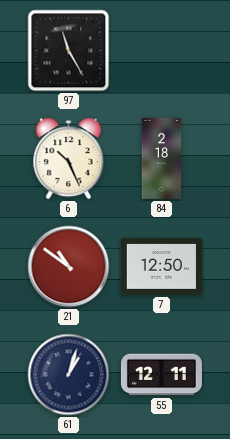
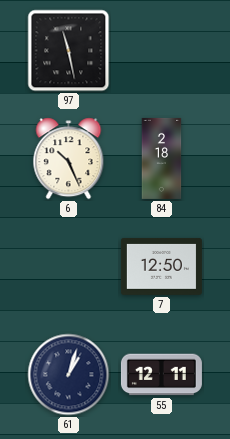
97: 11:25 -> 11:28
21: 10:51 -> none
